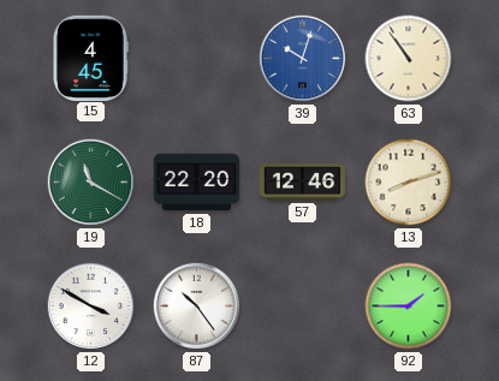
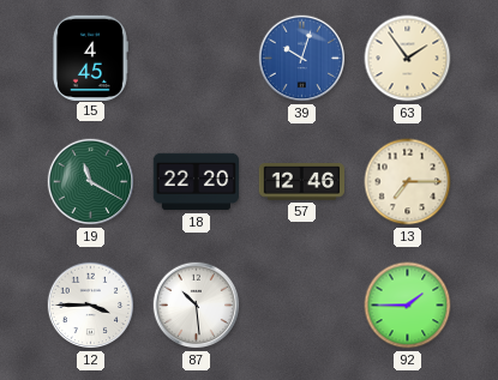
63: 10:54 -> 1:54
13: 8:12 -> 7:15
12: 3:50 -> 3:45
87: 10:24 -> 10:29
